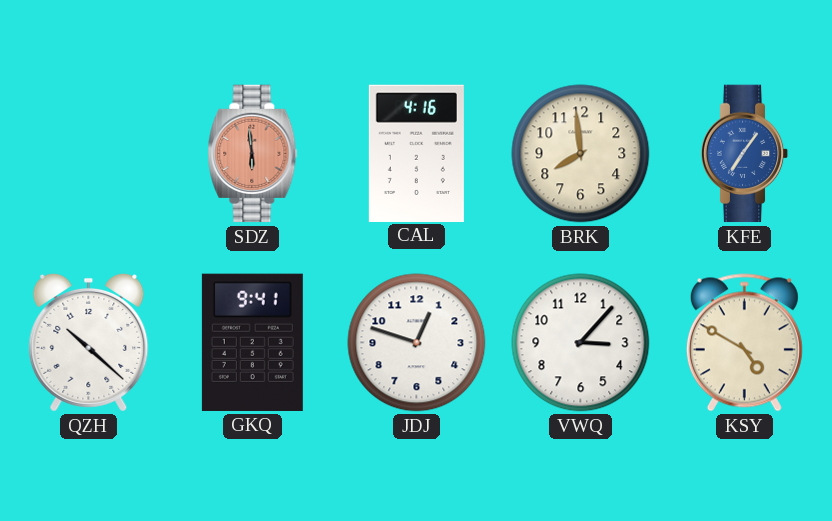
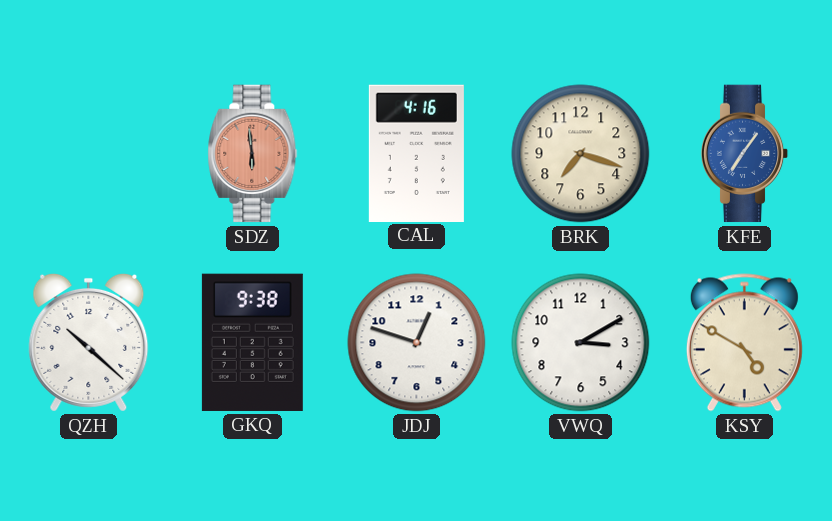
BRK: 7:59 -> 7:18
GKQ: 9:41 -> 9:38
VWQ: 3:07 -> 3:10
